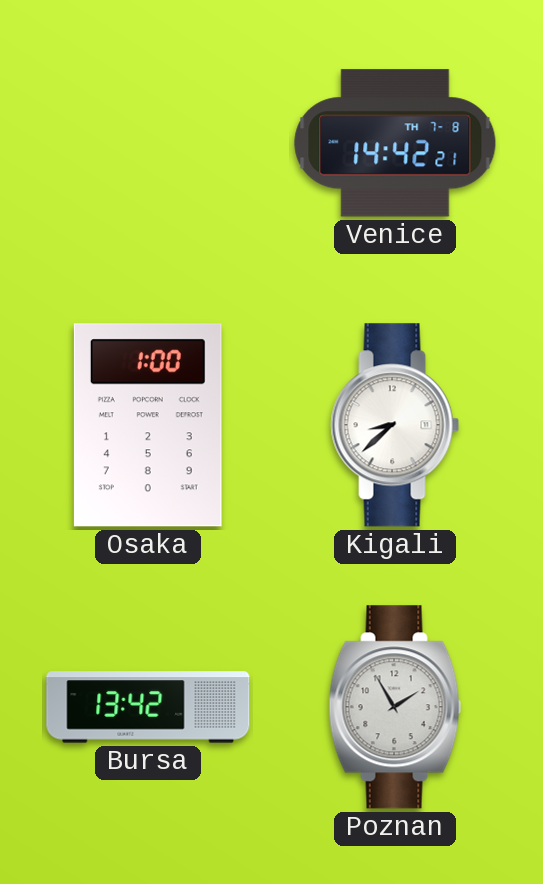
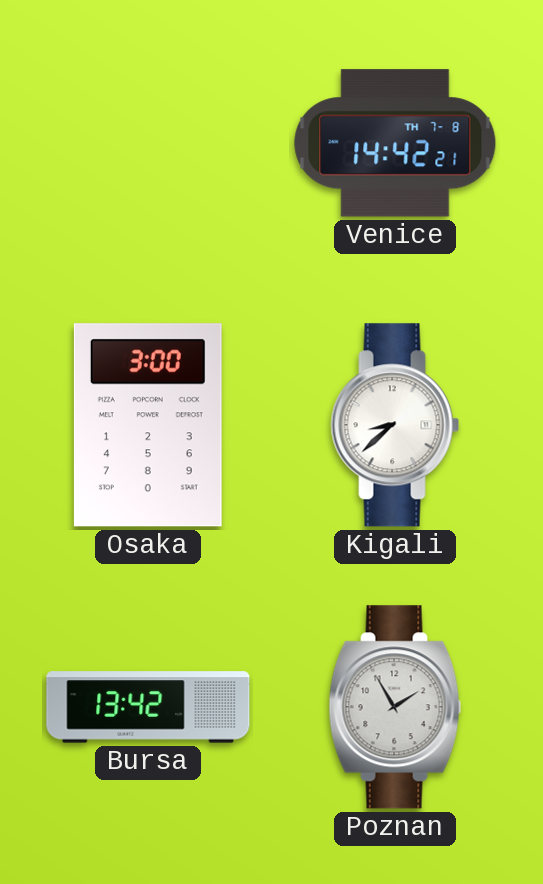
Osaka: 1:00 -> 3:00
